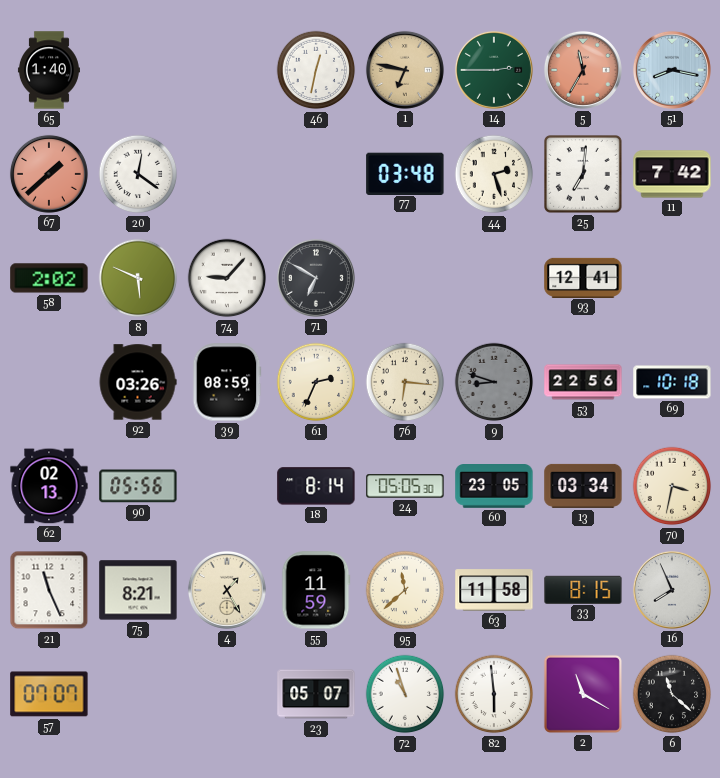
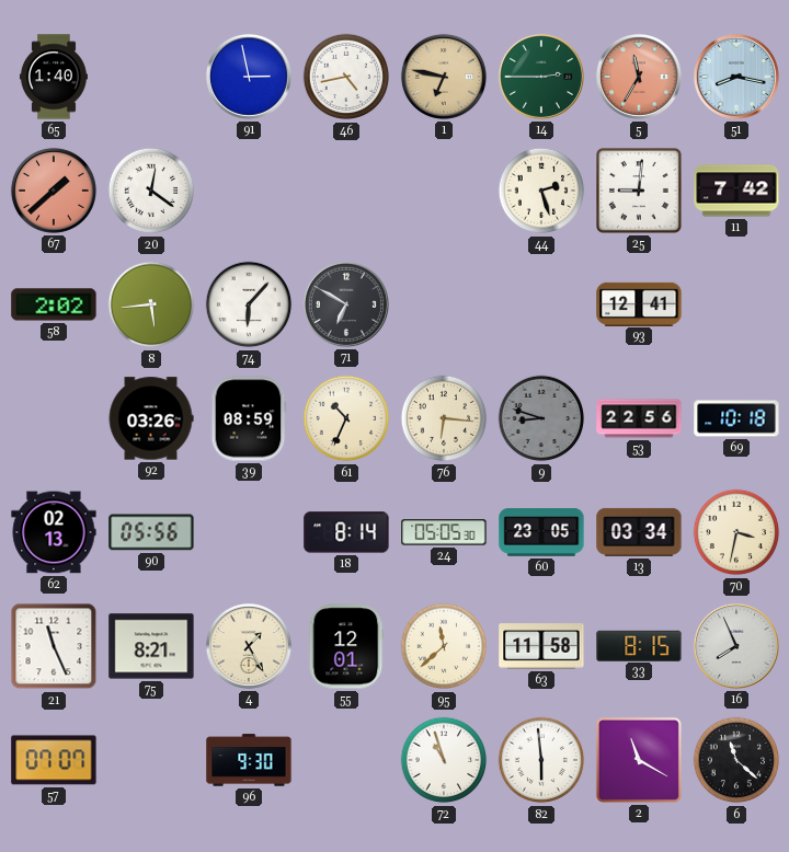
91: none -> 2:58
46: 12:32 -> 4:43
77: 03:48 -> none
25: 7:01 -> 9:01
8: 5:49 -> 5:44
74: 9:07 -> 6:07
61: 2:34 -> 10:34
55: 11:59 -> 12:01
96: none -> 9:30
23: 05:07 -> none
